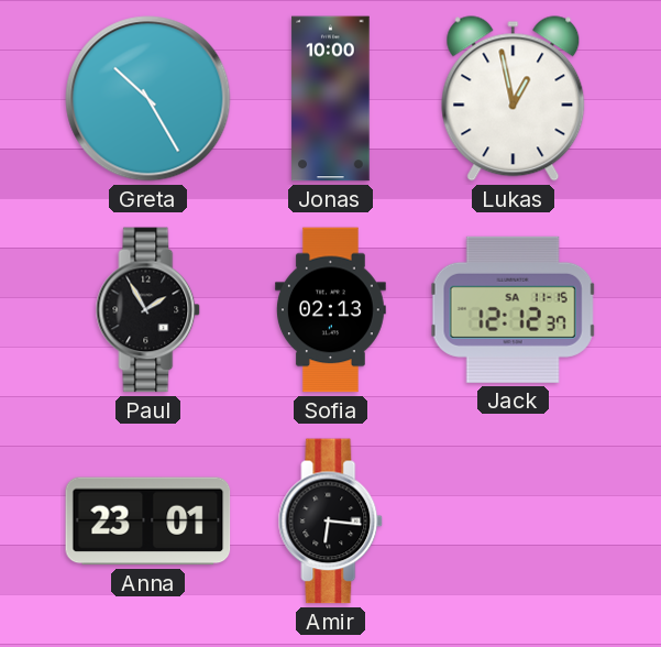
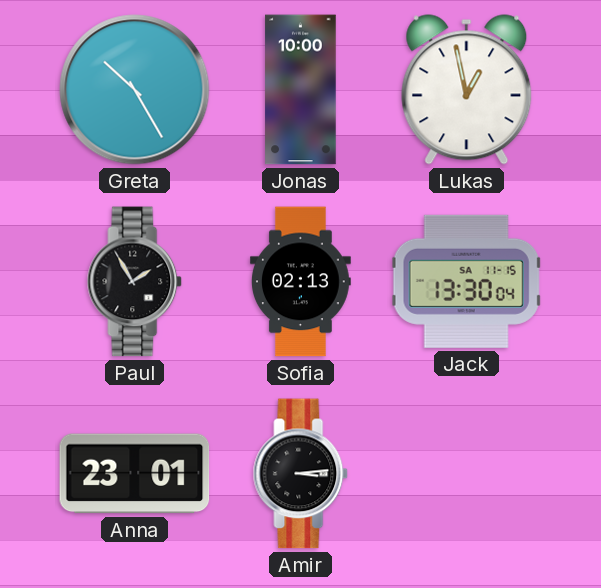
Jack: 12:12 -> 13:30
Amir: 6:16 -> 3:14
